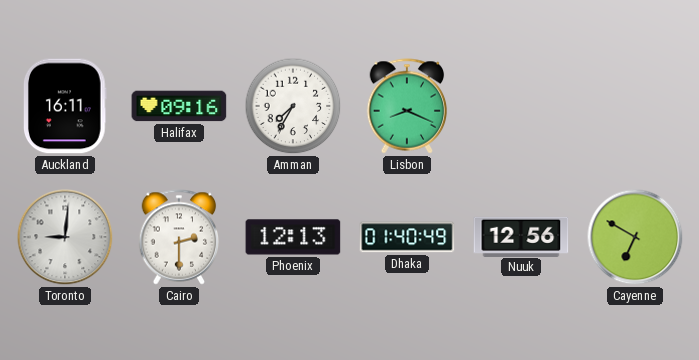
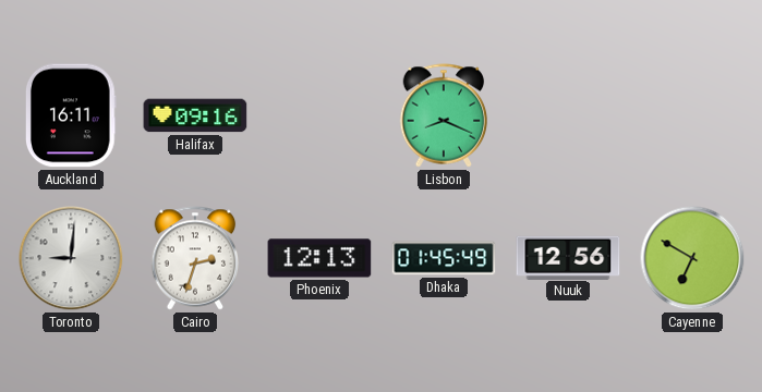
Amman: 7:35 -> none
Cairo: 2:30 -> 2:33
Dhaka: 01:40 -> 01:45
